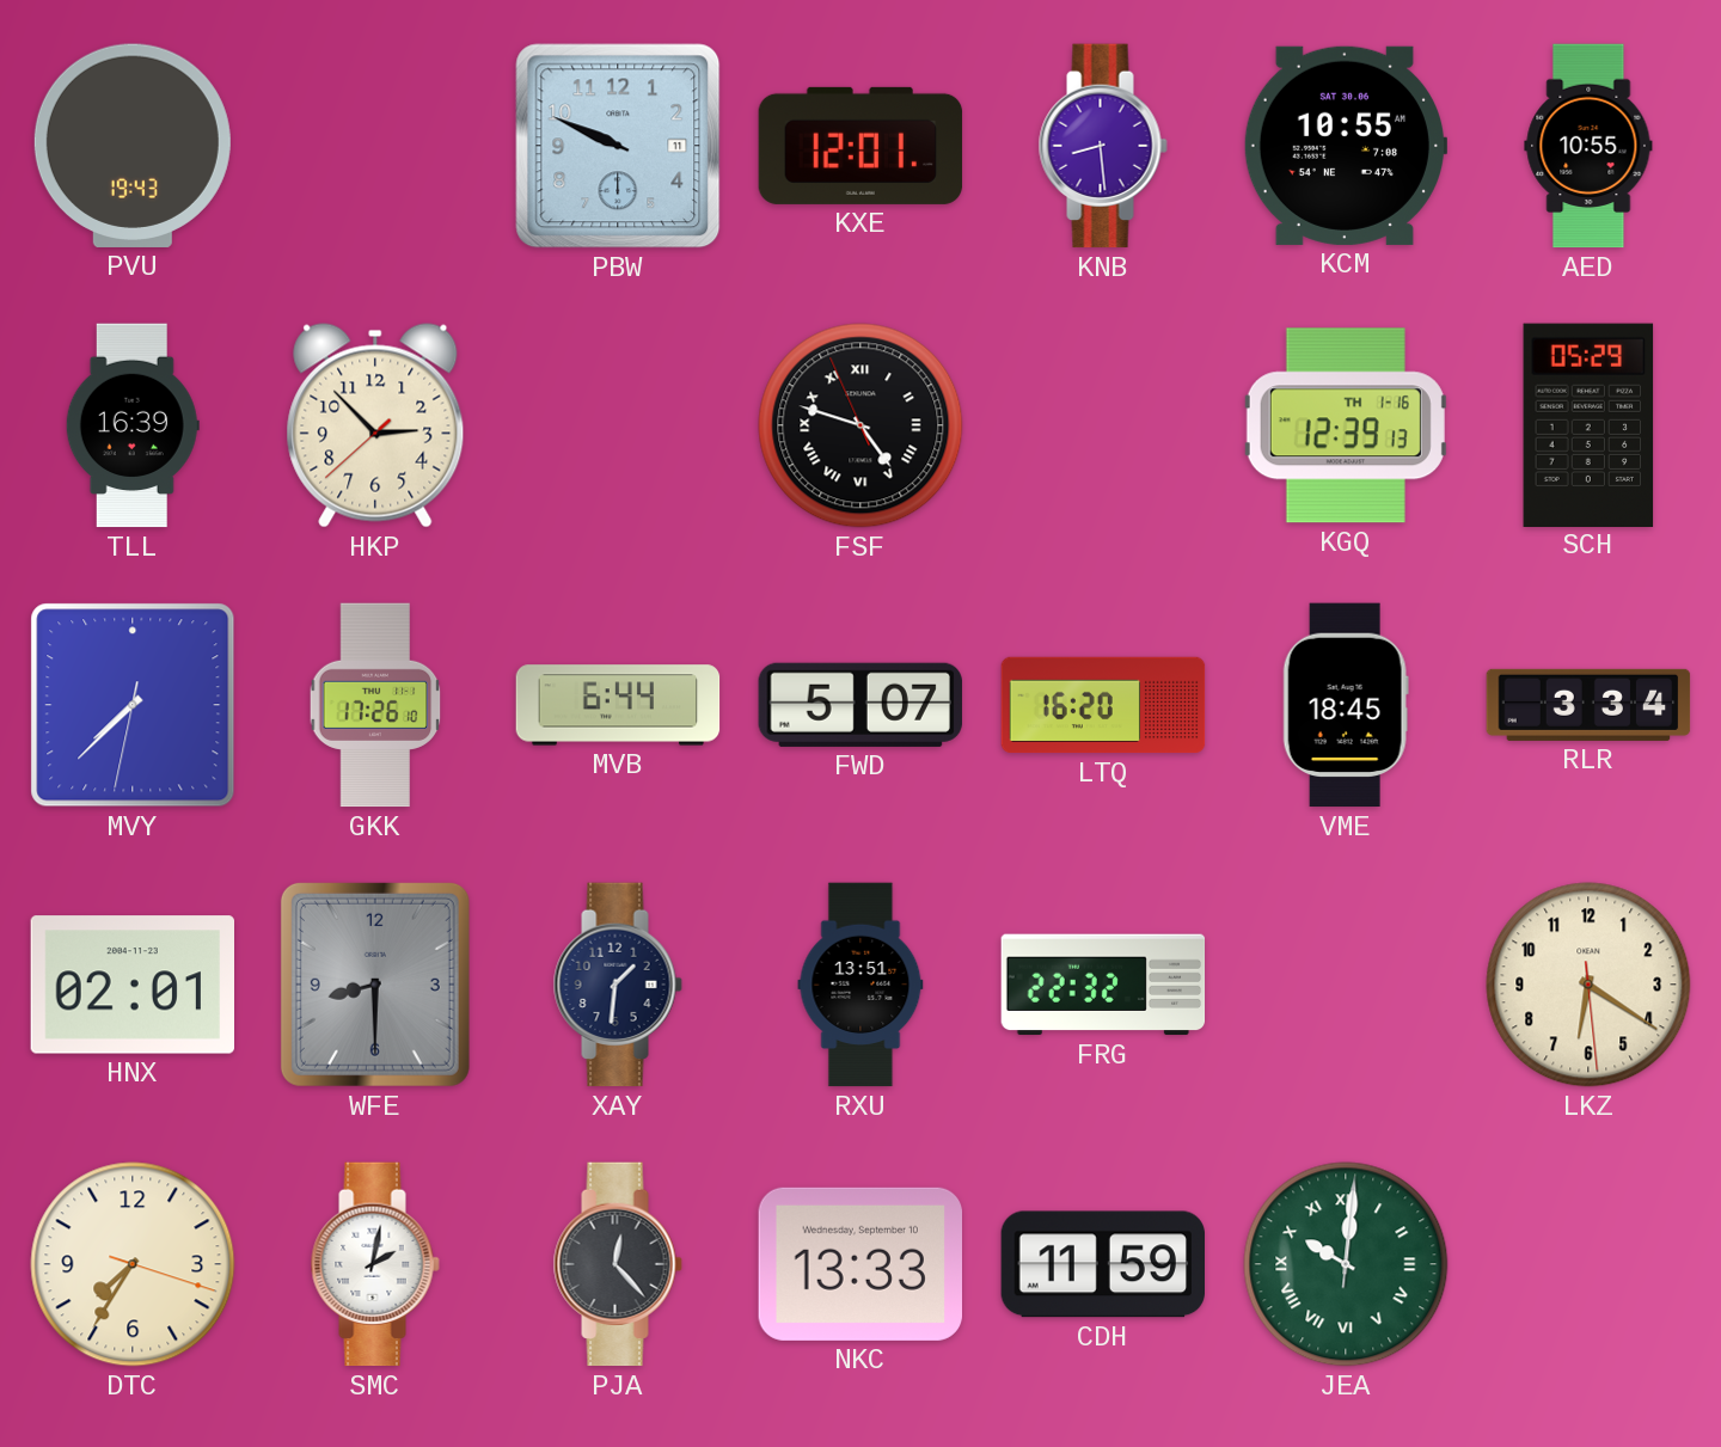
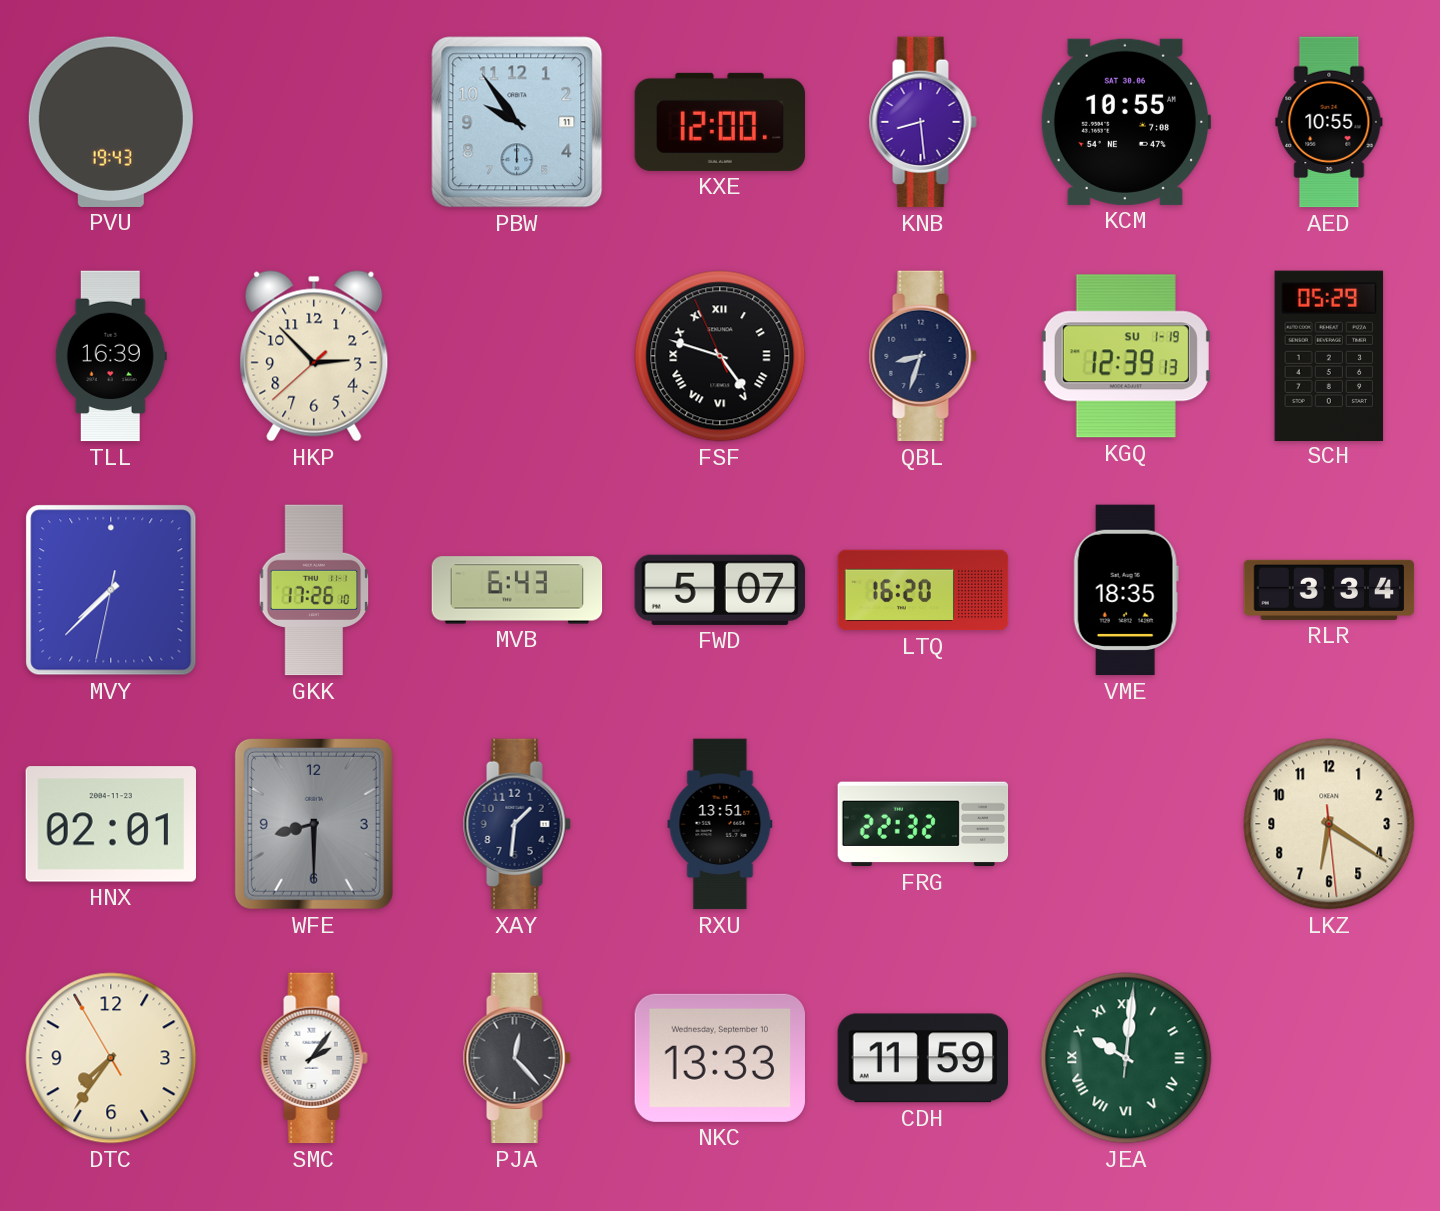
PBW: 9:49 -> 9:54
KXE: 12:01 -> 12:00
QBL: none -> 8:33
KGQ date: TH 1-16 -> SU 1-19
MVB: 6:44 -> 6:43
VME: 18:45 -> 18:35
DTC: 7:35:18 -> 7:35:55
SMC: 2:02 -> 2:06
